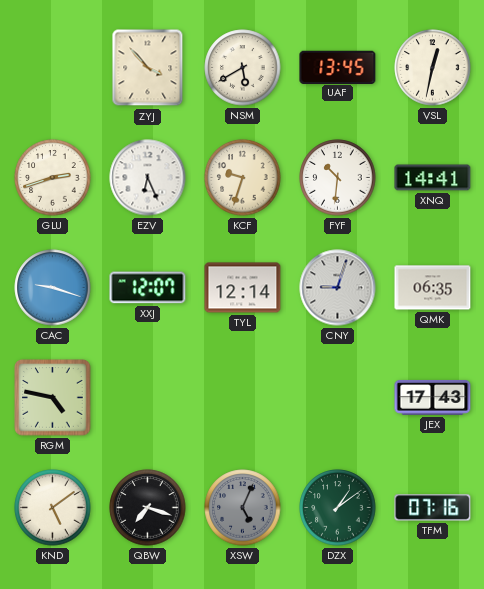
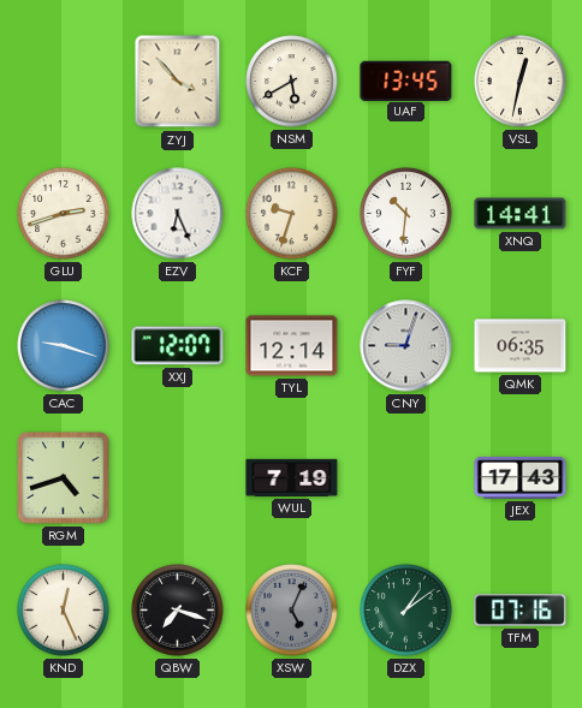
RGM: 4:47 -> 4:42
WUL: none -> 7:19
KND: 5:09 -> 12:26
